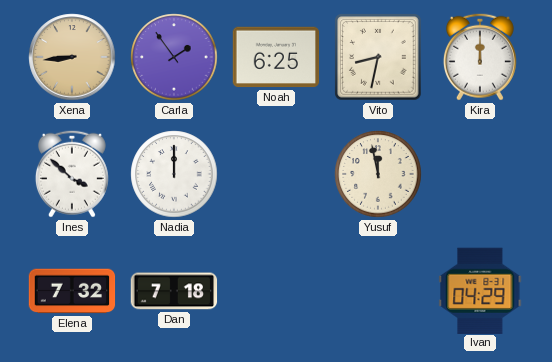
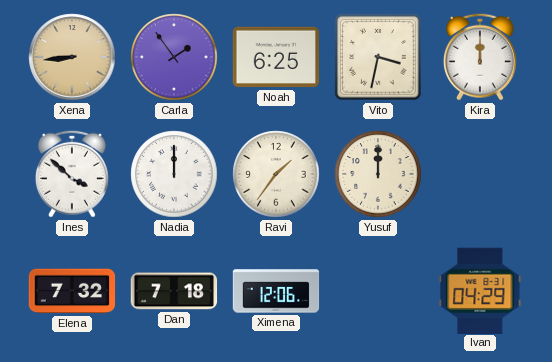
Vito: 8:32 -> 3:32
Ravi: none -> 1:36
Yusuf: 11:58 -> 12:00
Ximena: none -> 12:06
